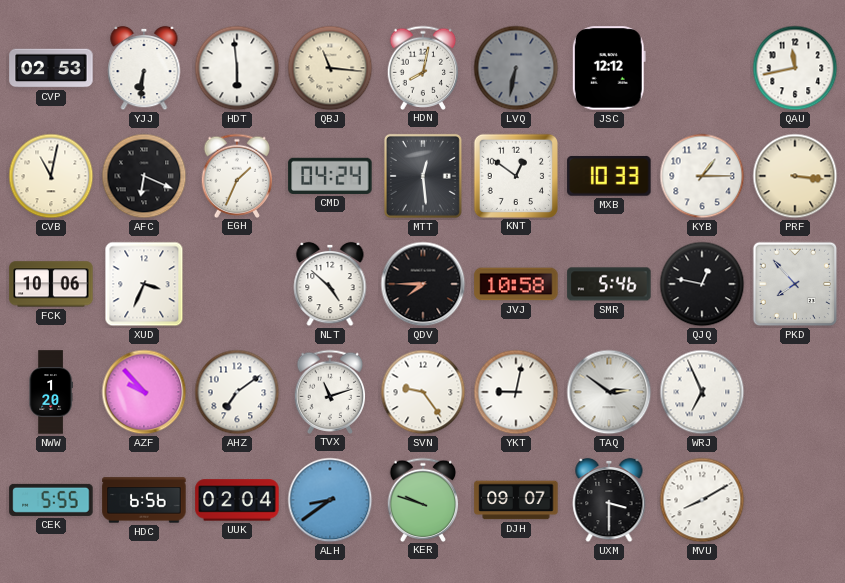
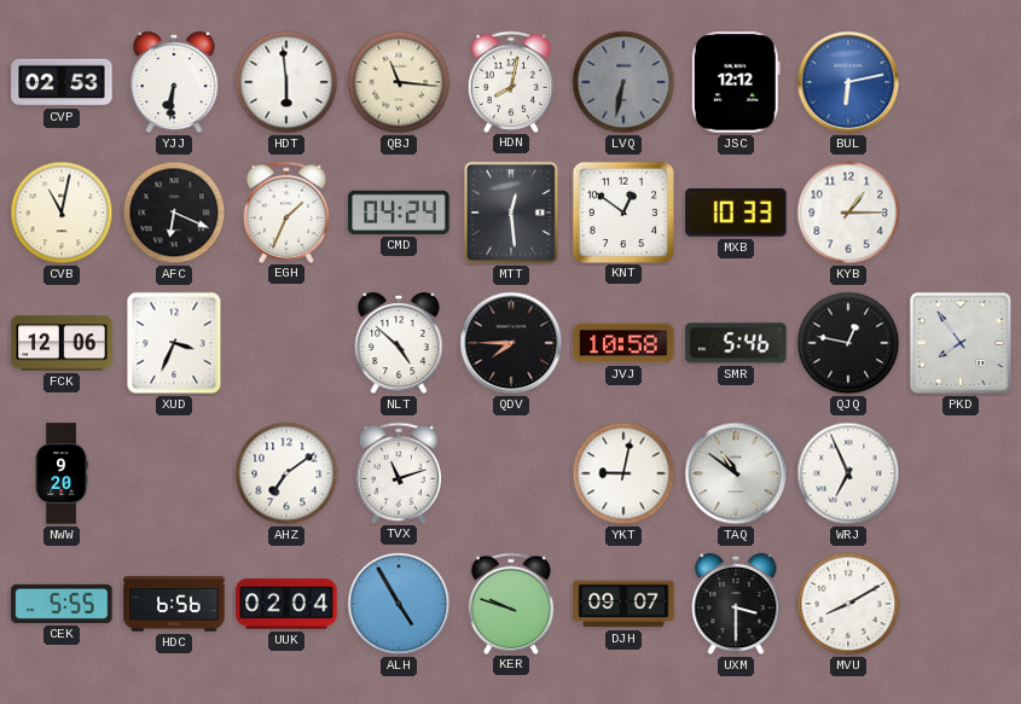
BUL: none -> 6:13
QAU: 11:43 -> none
PRF: 3:16 -> none
FCK: 10:06 -> 12:06
PKD: 7:53 -> 7:54
NWW: 1:20 -> 9:20
AZF: 9:53 -> none
SVN: 9:24 -> none
TAQ: 2:51 -> 10:51
ALH: 8:39 -> 4:55
